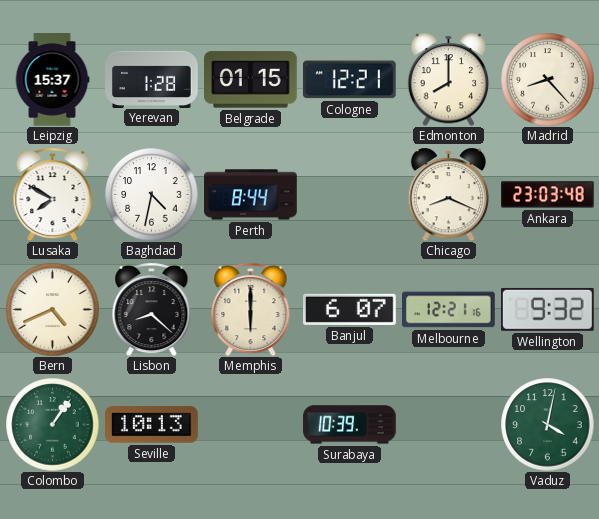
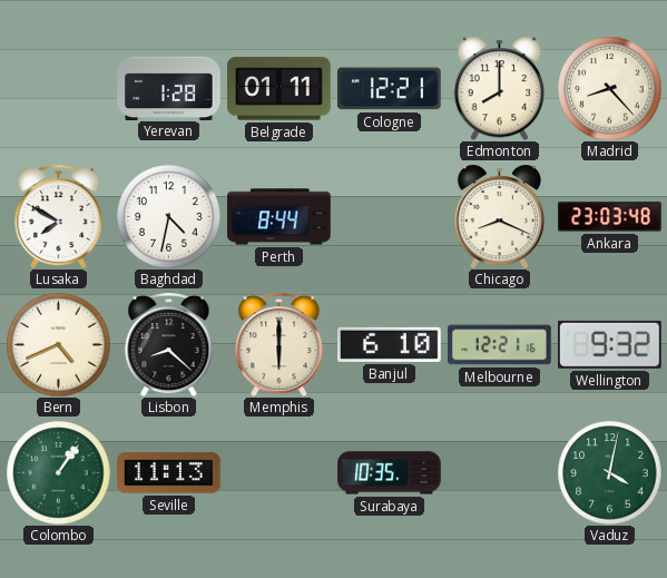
Leipzig: 15:37 -> none
Belgrade: 01:15 -> 01:11
Banjul: 6:07 -> 6:10
Seville: 10:13 -> 11:13
Surabaya: 10:39 -> 10:35
